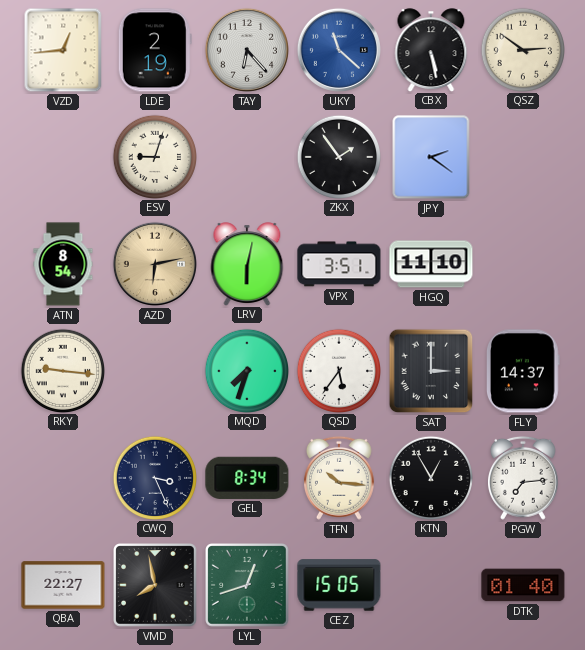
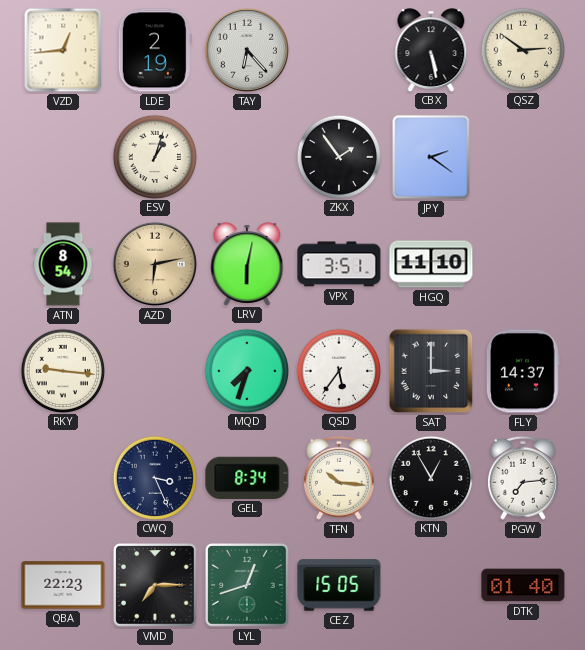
UKY: 11:22 -> none
ESV: 9:03 -> 1:03
QBA: 22:27 -> 22:23
VMD: 7:58 -> 7:15
